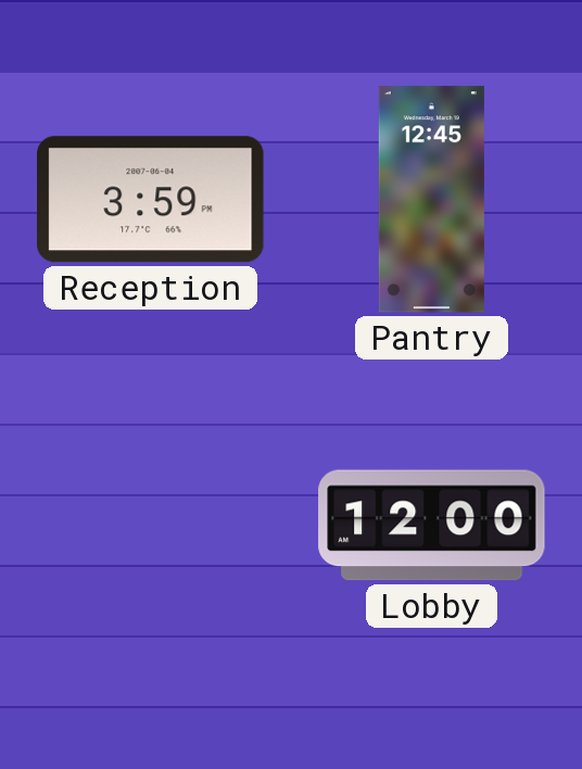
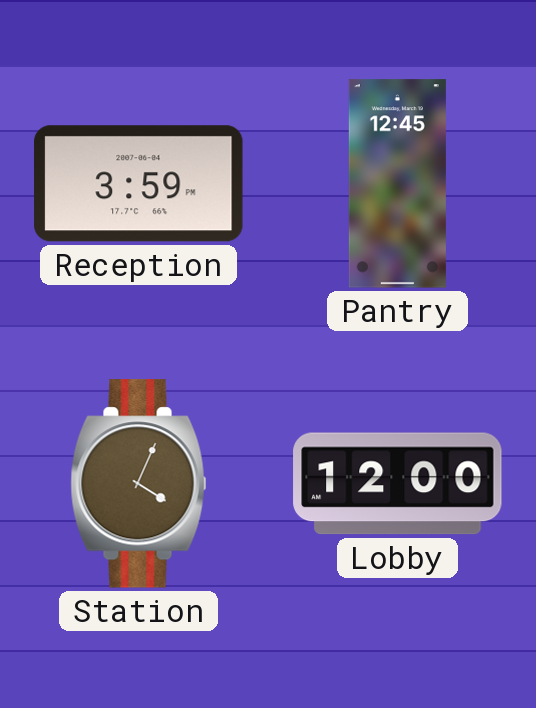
Station: none -> 4:04
